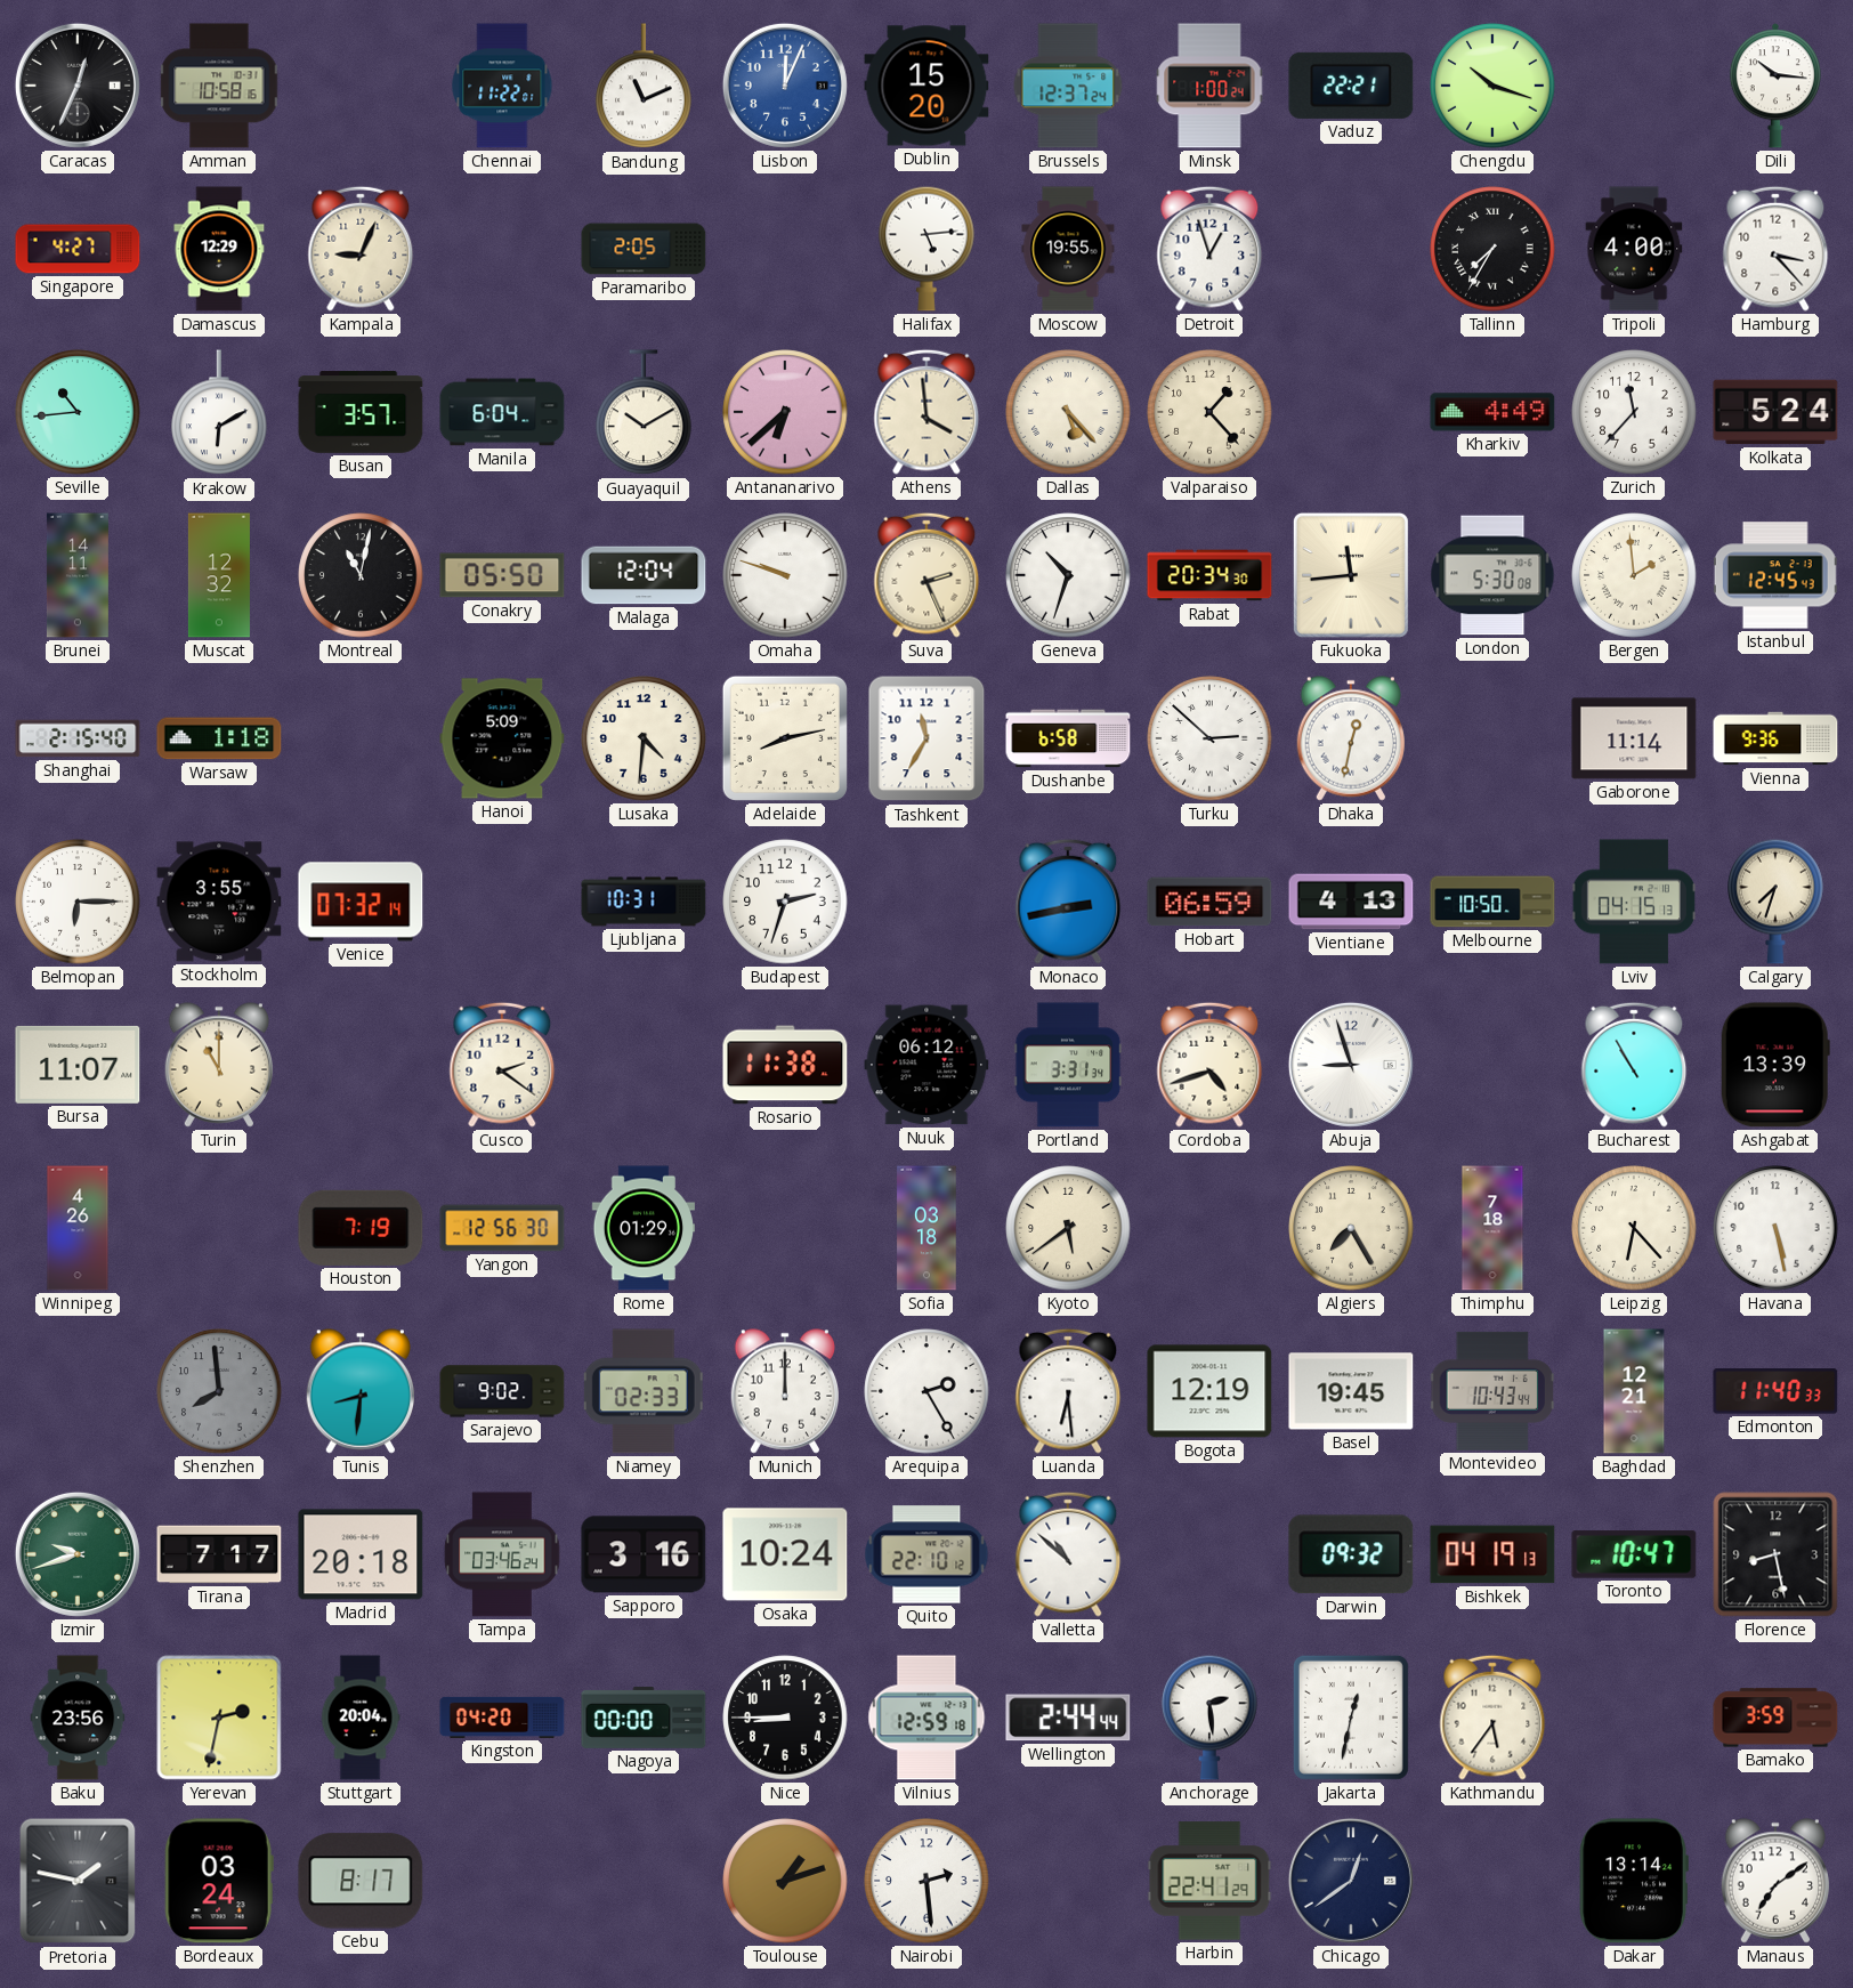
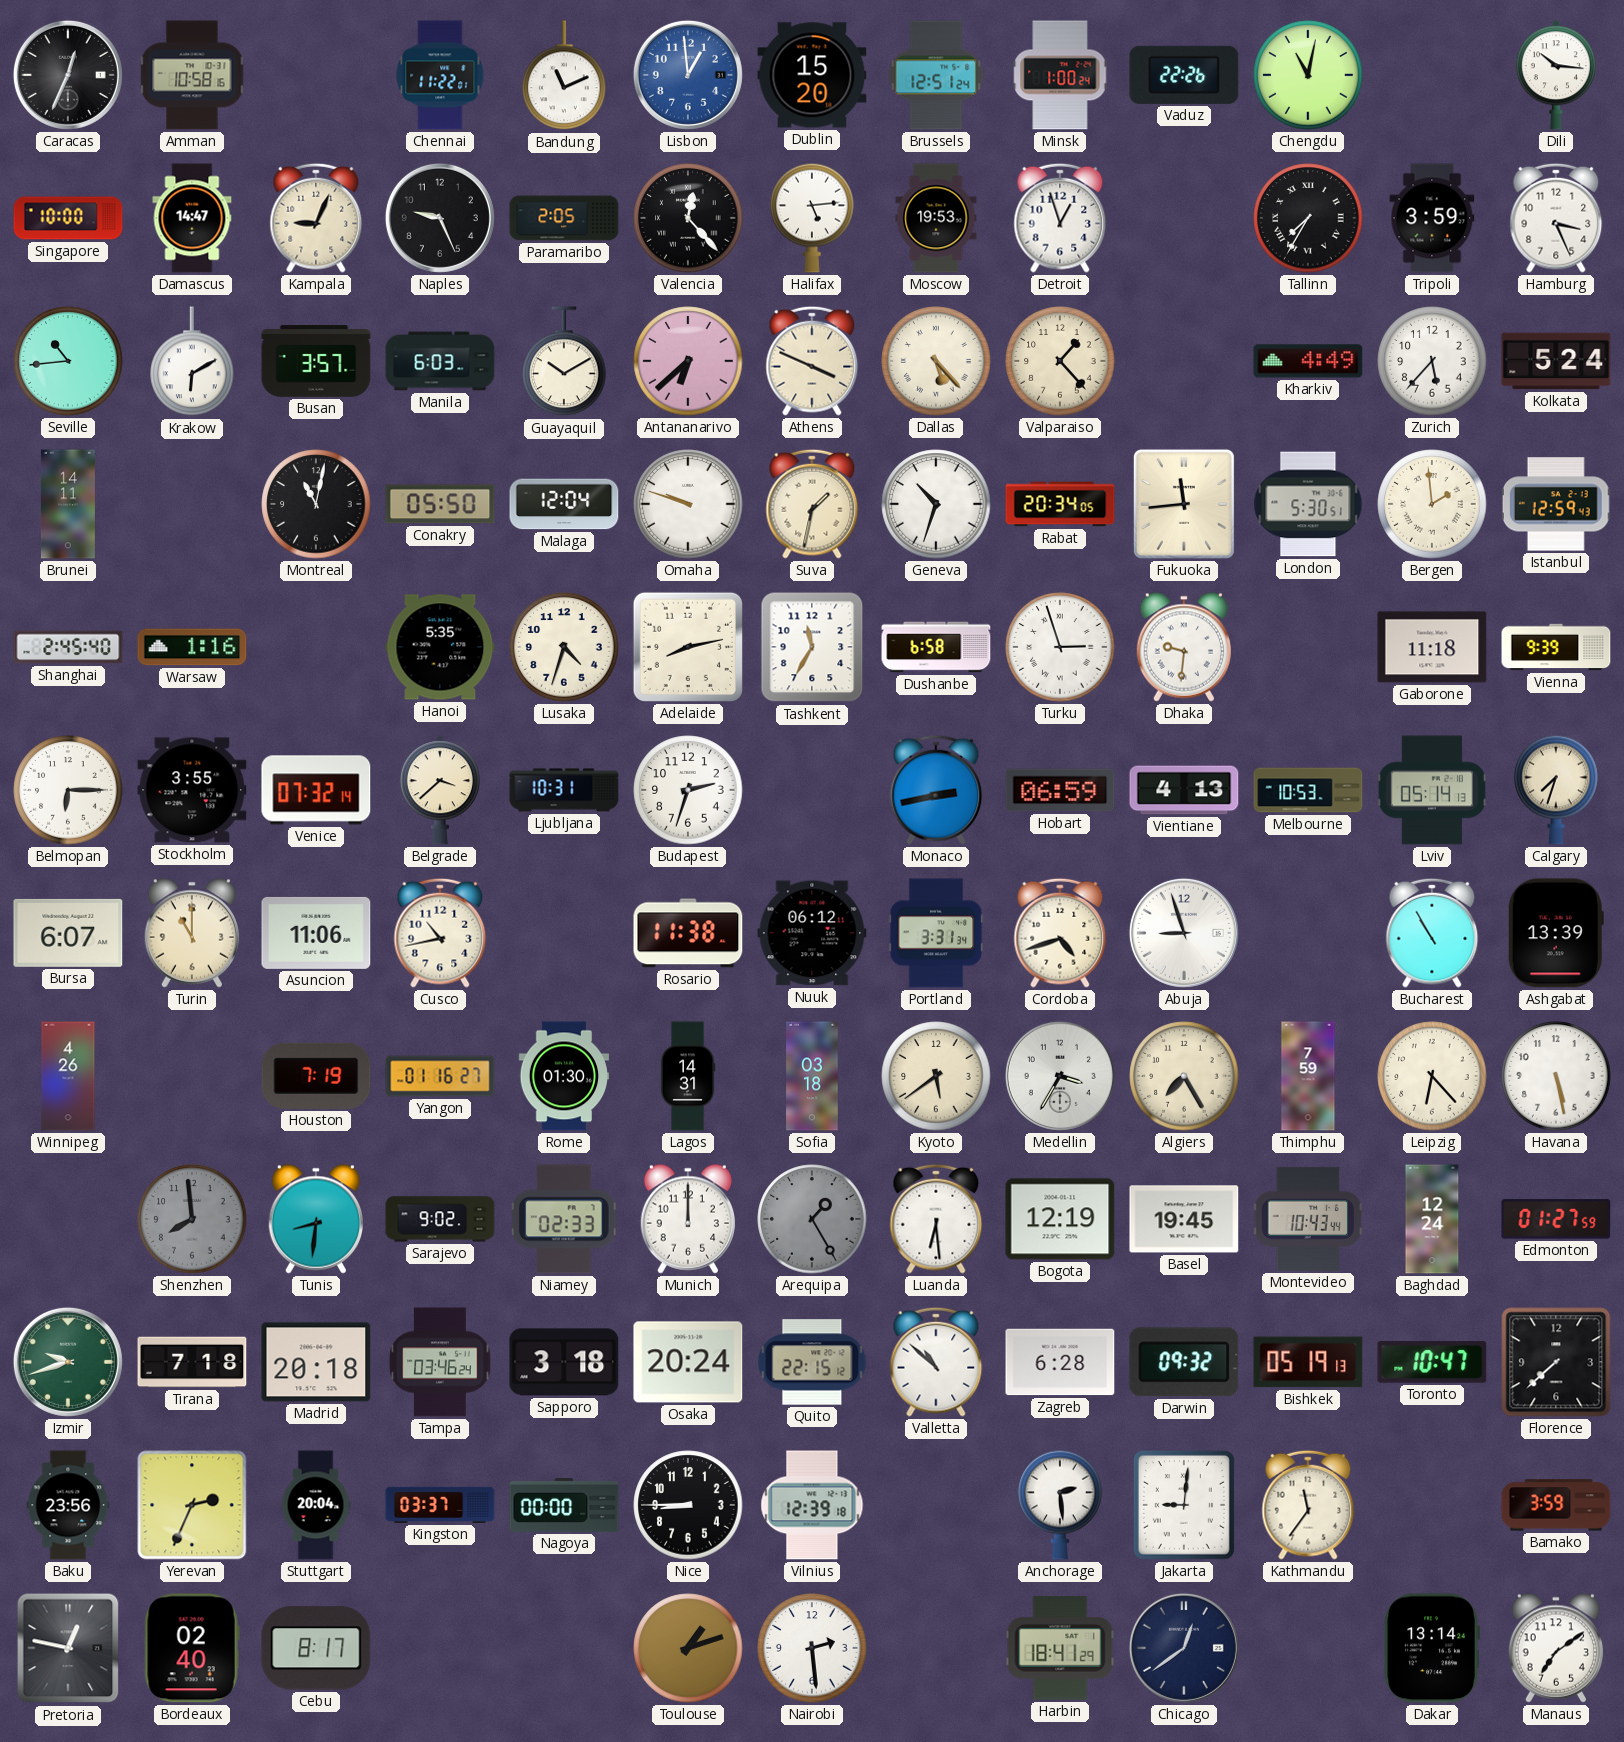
Lisbon: 12:04 -> 12:59
Brussels: 12:37 -> 12:51
Vaduz: 22:21 -> 22:26
Chengdu: 10:18 -> 11:02
Singapore: 4:27 -> 10:00
Damascus: 12:29 -> 14:47
Naples: none -> 9:26
Valencia: none -> 12:23
Moscow: 19:55 -> 19:53
Tripoli: 4:00 -> 3:59
Hamburg: 3:23 -> 3:26
Manila: 6:04 -> 6:03
Athens: 3:59 -> 3:49
Zurich: 11:37 -> 5:37
Muscat: 12:32 -> none
Suva: 2:26 -> 1:32
Rabat: 20:34:30 -> 20:34:05
London: 5:30:08 -> 5:30:51
Istanbul: 12:45 -> 12:59
Shanghai: 2:15 -> 2:45
Warsaw: 1:18 -> 1:16
Hanoi: 5:09 -> 5:35
Lusaka: 4:31 -> 4:33
Turku: 2:52 -> 2:57
Dhaka: 12:32 -> 9:31
Gaborone: 11:14 -> 11:18
Vienna: 9:36 -> 9:39
Belgrade: none -> 3:38
Melbourne: 10:50 -> 10:53
Lviv: 04:15 -> 05:14
Bursa: 11:07 -> 6:07
Asuncion: none -> 11:06
Cusco: 2:21 -> 10:43
Yangon: 12:56 -> 01:16
Rome: 01:29 -> 01:30
Lagos: none -> 14:31
Medellin: none -> 3:35
Thimphu: 7:18 -> 7:59
Arequipa: 2:25 -> 1:25
Arequipa dial: white -> grey
Baghdad: 12:21 -> 12:24
Edmonton: 11:40 -> 01:27
Tirana: 7:17 -> 7:18
Sapporo: 3:16 -> 3:18
Osaka: 10:24 -> 20:24
Quito: 22:10 -> 22:15
Zagreb: none -> 6:28
Bishkek: 04:19 -> 05:19
Florence: 8:28 -> 7:38
Yerevan: 2:32 -> 2:34
Kingston: 04:20 -> 03:37
Vilnius: 12:59 -> 12:39
Wellington: 2:44 -> none
Jakarta: 12:32 -> 9:01
Kathmandu: 5:36 -> 11:36
Pretoria: 1:47 -> 12:47
Bordeaux: 03:24 -> 02:40
Harbin: 22:41 -> 18:41
